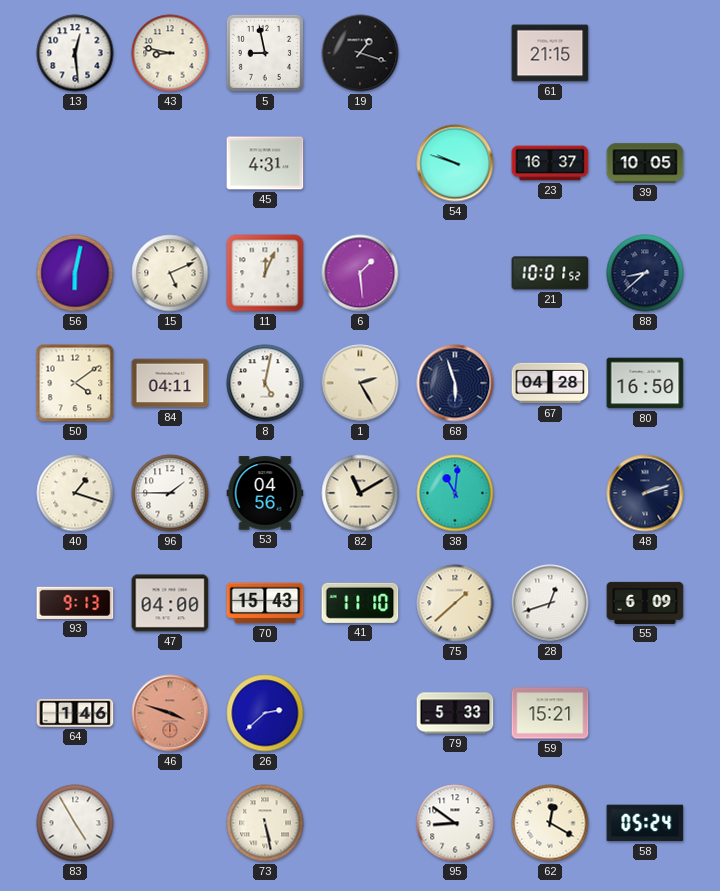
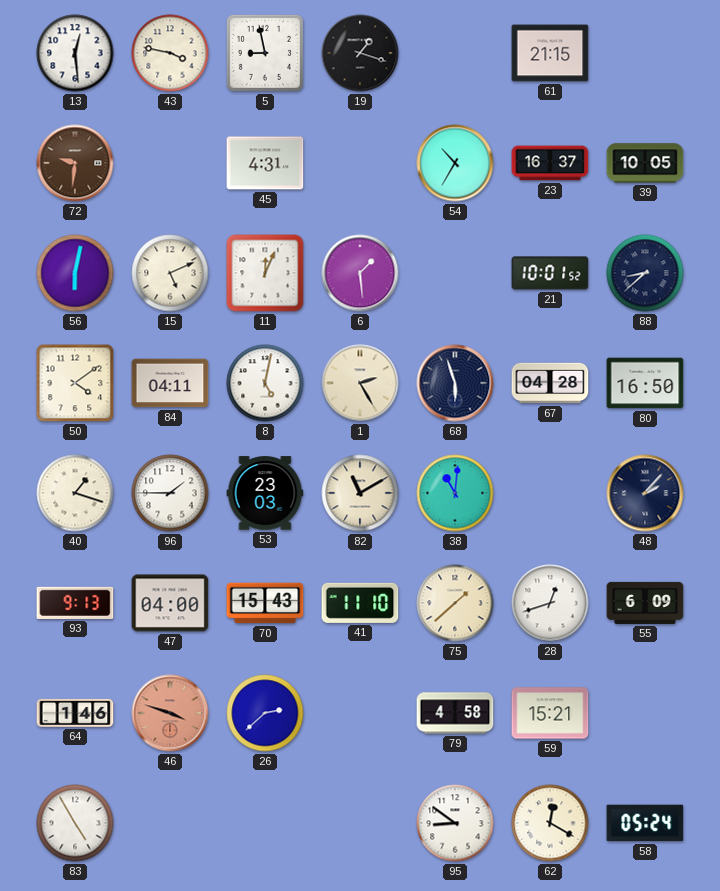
43: 8:47 -> 3:47
72: none -> 9:31
54: 9:48 -> 10:35
53: 04:56 -> 23:03
48: 2:12 -> 2:07
79: 5:33 -> 4:58
73: 5:28 -> none
